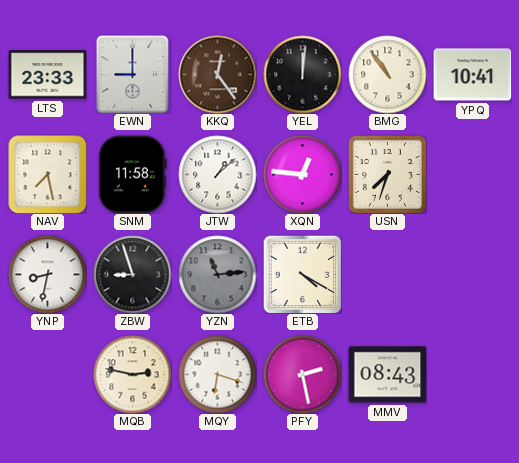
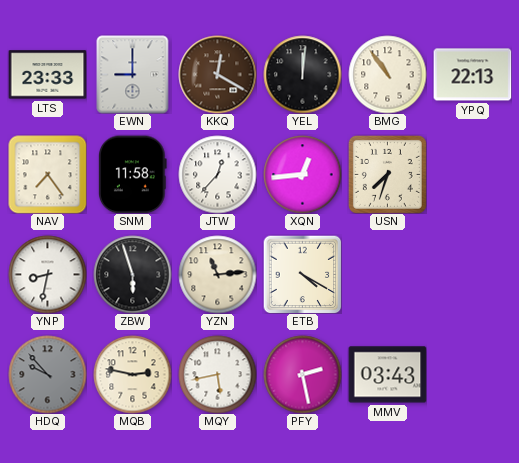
KKQ: 12:24 -> 12:20
YPQ: 10:41 -> 22:13
NAV: 7:28 -> 7:24
JTW: 1:08 -> 12:37
XQN: 12:46 -> 12:44
ZBW: 8:57 -> 5:57
YZN dial: grey -> cream
HDQ: none -> 9:53
MQY: 6:18 -> 5:43
MMV: 08:43 -> 03:43
